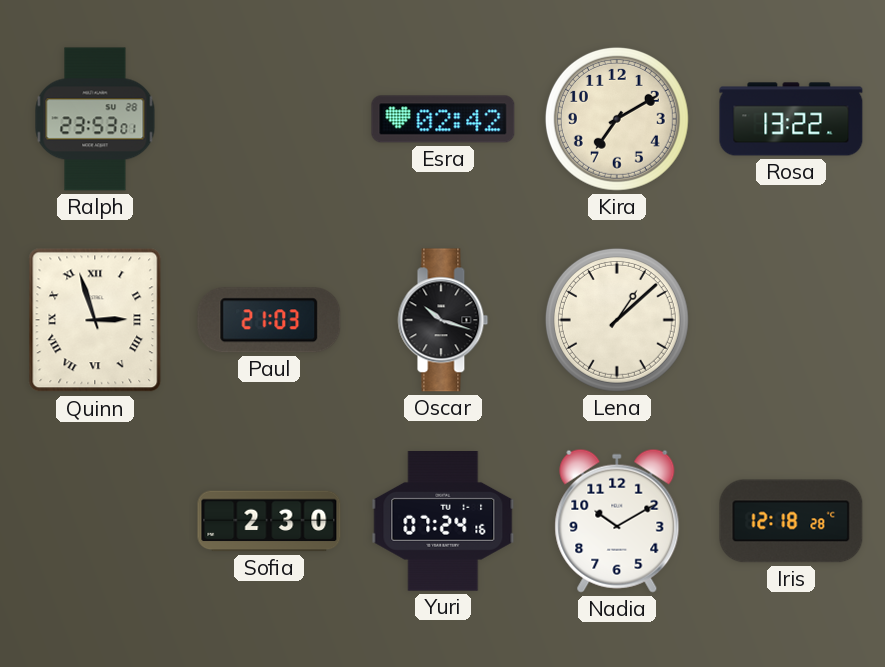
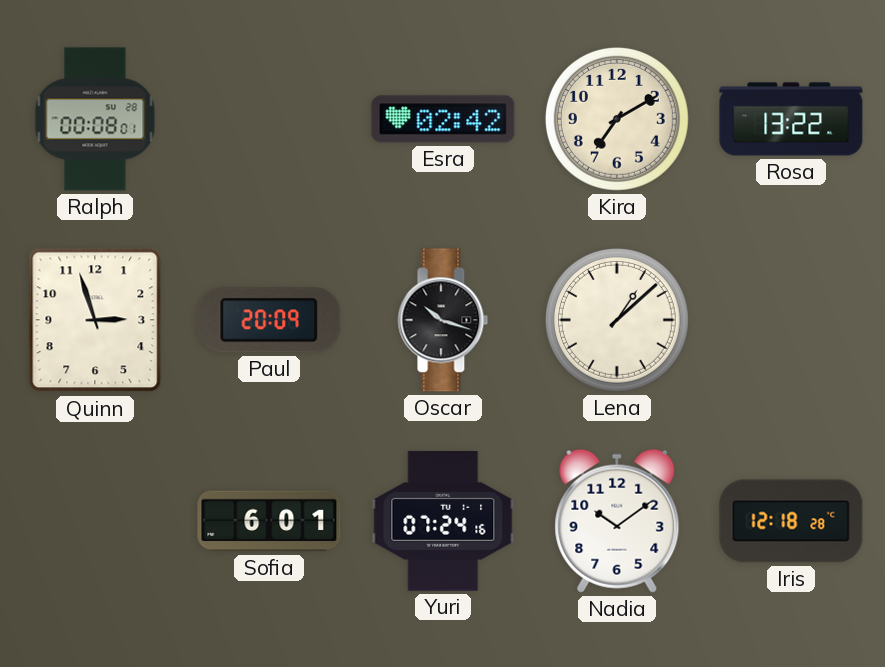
Ralph: 23:53 -> 00:08
Quinn numerals: Roman -> Arabic
Paul: 21:03 -> 20:09
Sofia: 2:30 -> 6:01
Nadia: 10:10 -> 10:09
